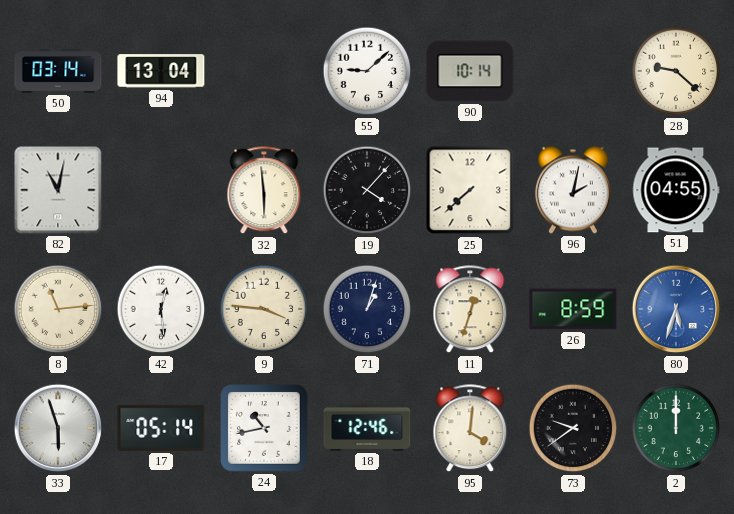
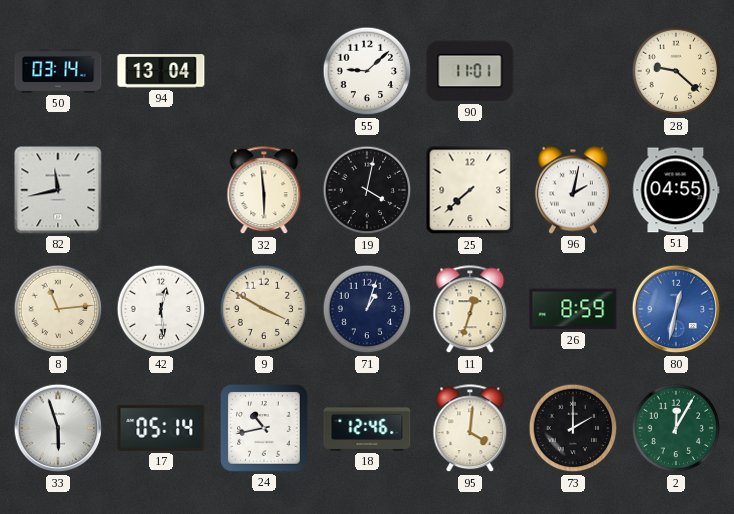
90: 10:14 -> 11:01
82: 11:02 -> 11:43
19: 4:07 -> 4:02
9: 3:46 -> 3:50
80: 5:33 -> 12:32
73: 9:39 -> 2:00
2: 12:00 -> 12:05
